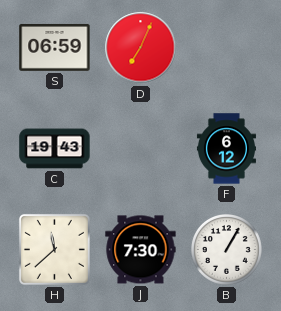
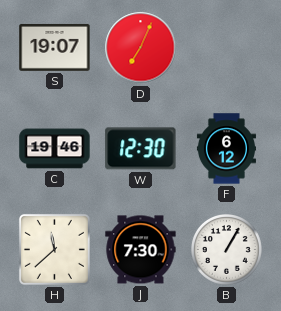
S: 06:59 -> 19:07
C: 19:43 -> 19:46
W: none -> 12:30
